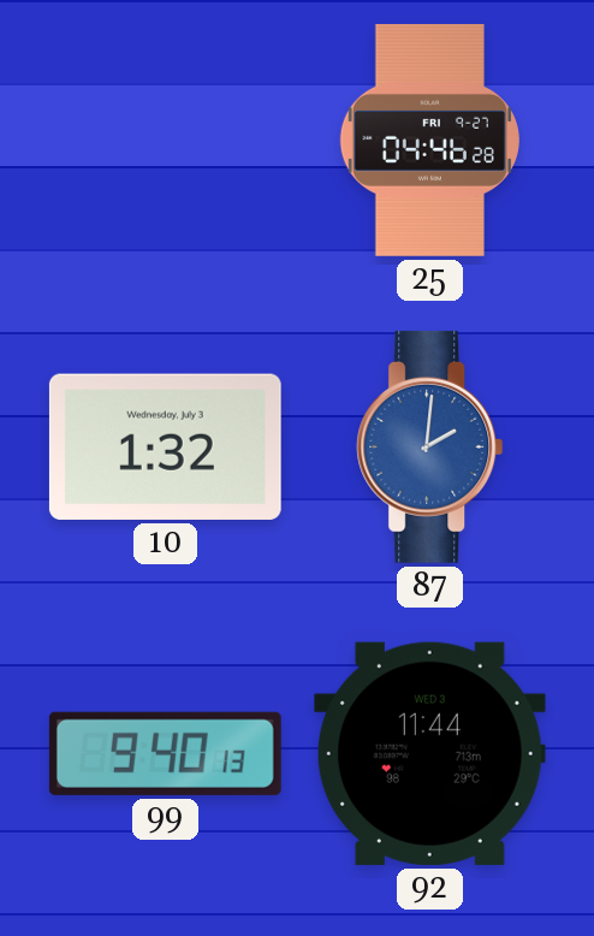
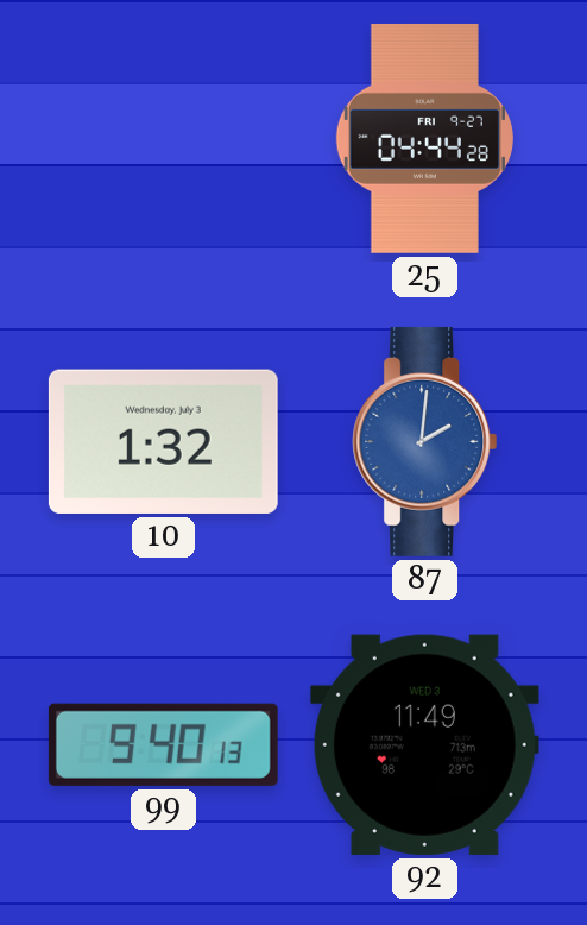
25: 04:46 -> 04:44
92: 11:44 -> 11:49
